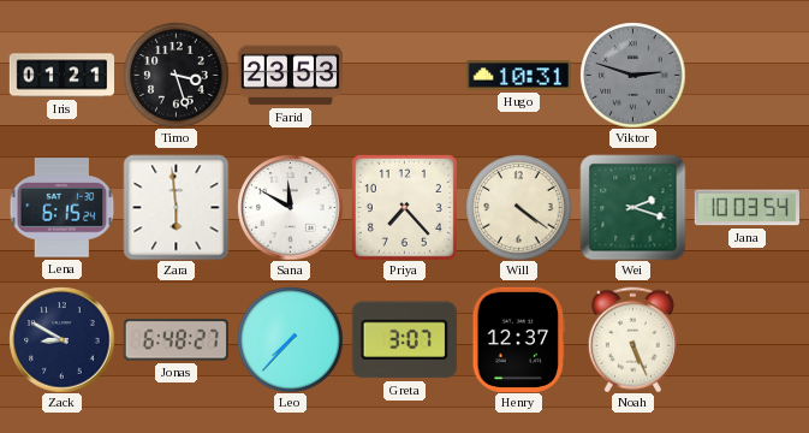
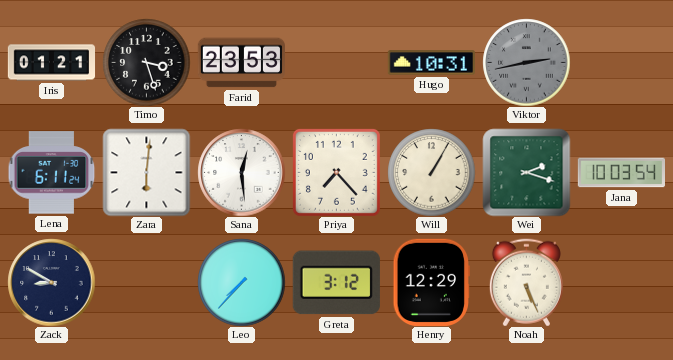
Viktor: 2:48 -> 2:43
Lena: 6:15 -> 6:11
Zara: 5:59 -> 6:01
Sana: 11:50 -> 12:29
Will: 4:21 -> 1:05
Jonas: 6:48 -> none
Greta: 3:07 -> 3:12
Henry: 12:37 -> 12:29
